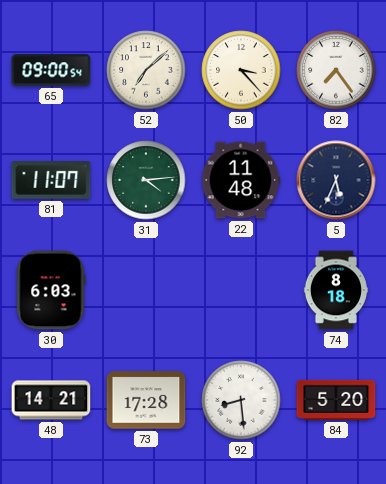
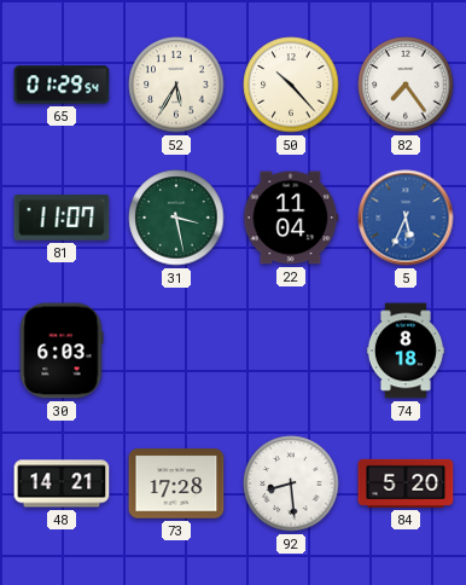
65: 09:00 -> 01:29
52: 7:08 -> 5:35
50: 3:23 -> 10:23
31: 4:14 -> 3:28
22: 11:48 -> 11:04
5 dial: navy -> blue
